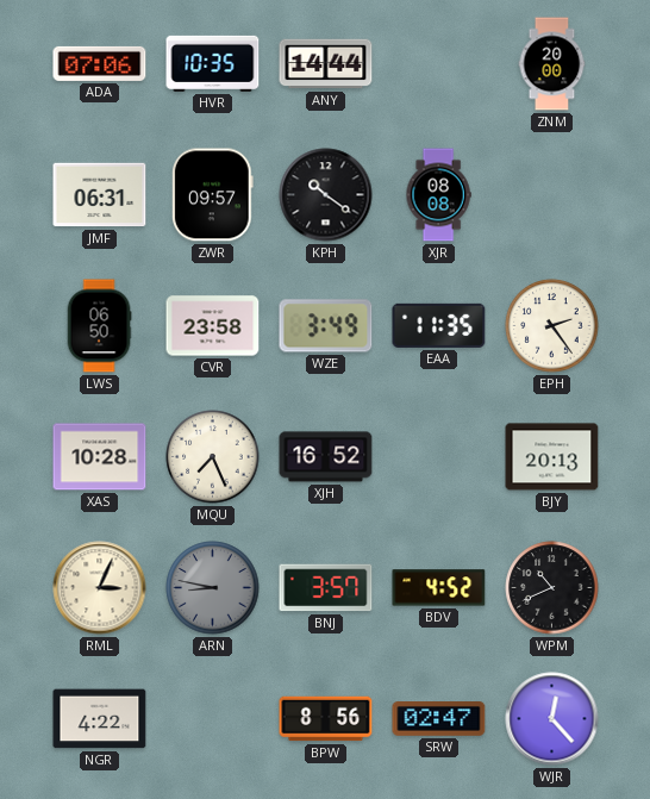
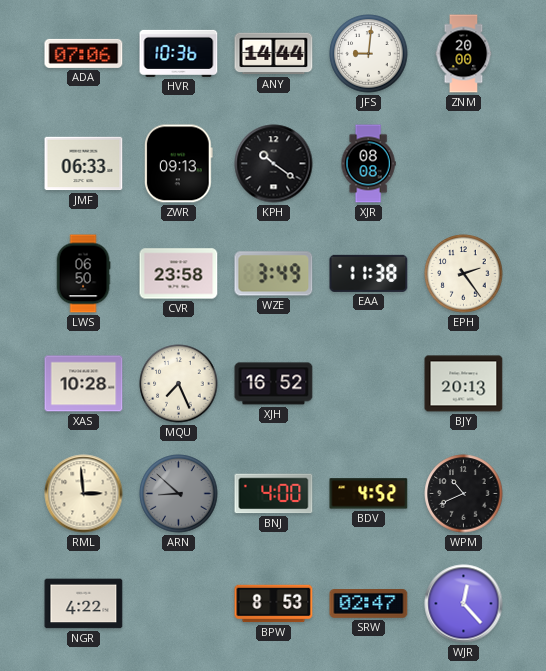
HVR: 10:35 -> 10:36
JFS: none -> 9:01
JMF: 06:31 -> 06:33
ZWR: 09:57 -> 09:13
EAA: 11:35 -> 11:38
RML: 3:04 -> 2:59
ARN: 8:47 -> 8:52
BNJ: 3:57 -> 4:00
BPW: 8:56 -> 8:53
